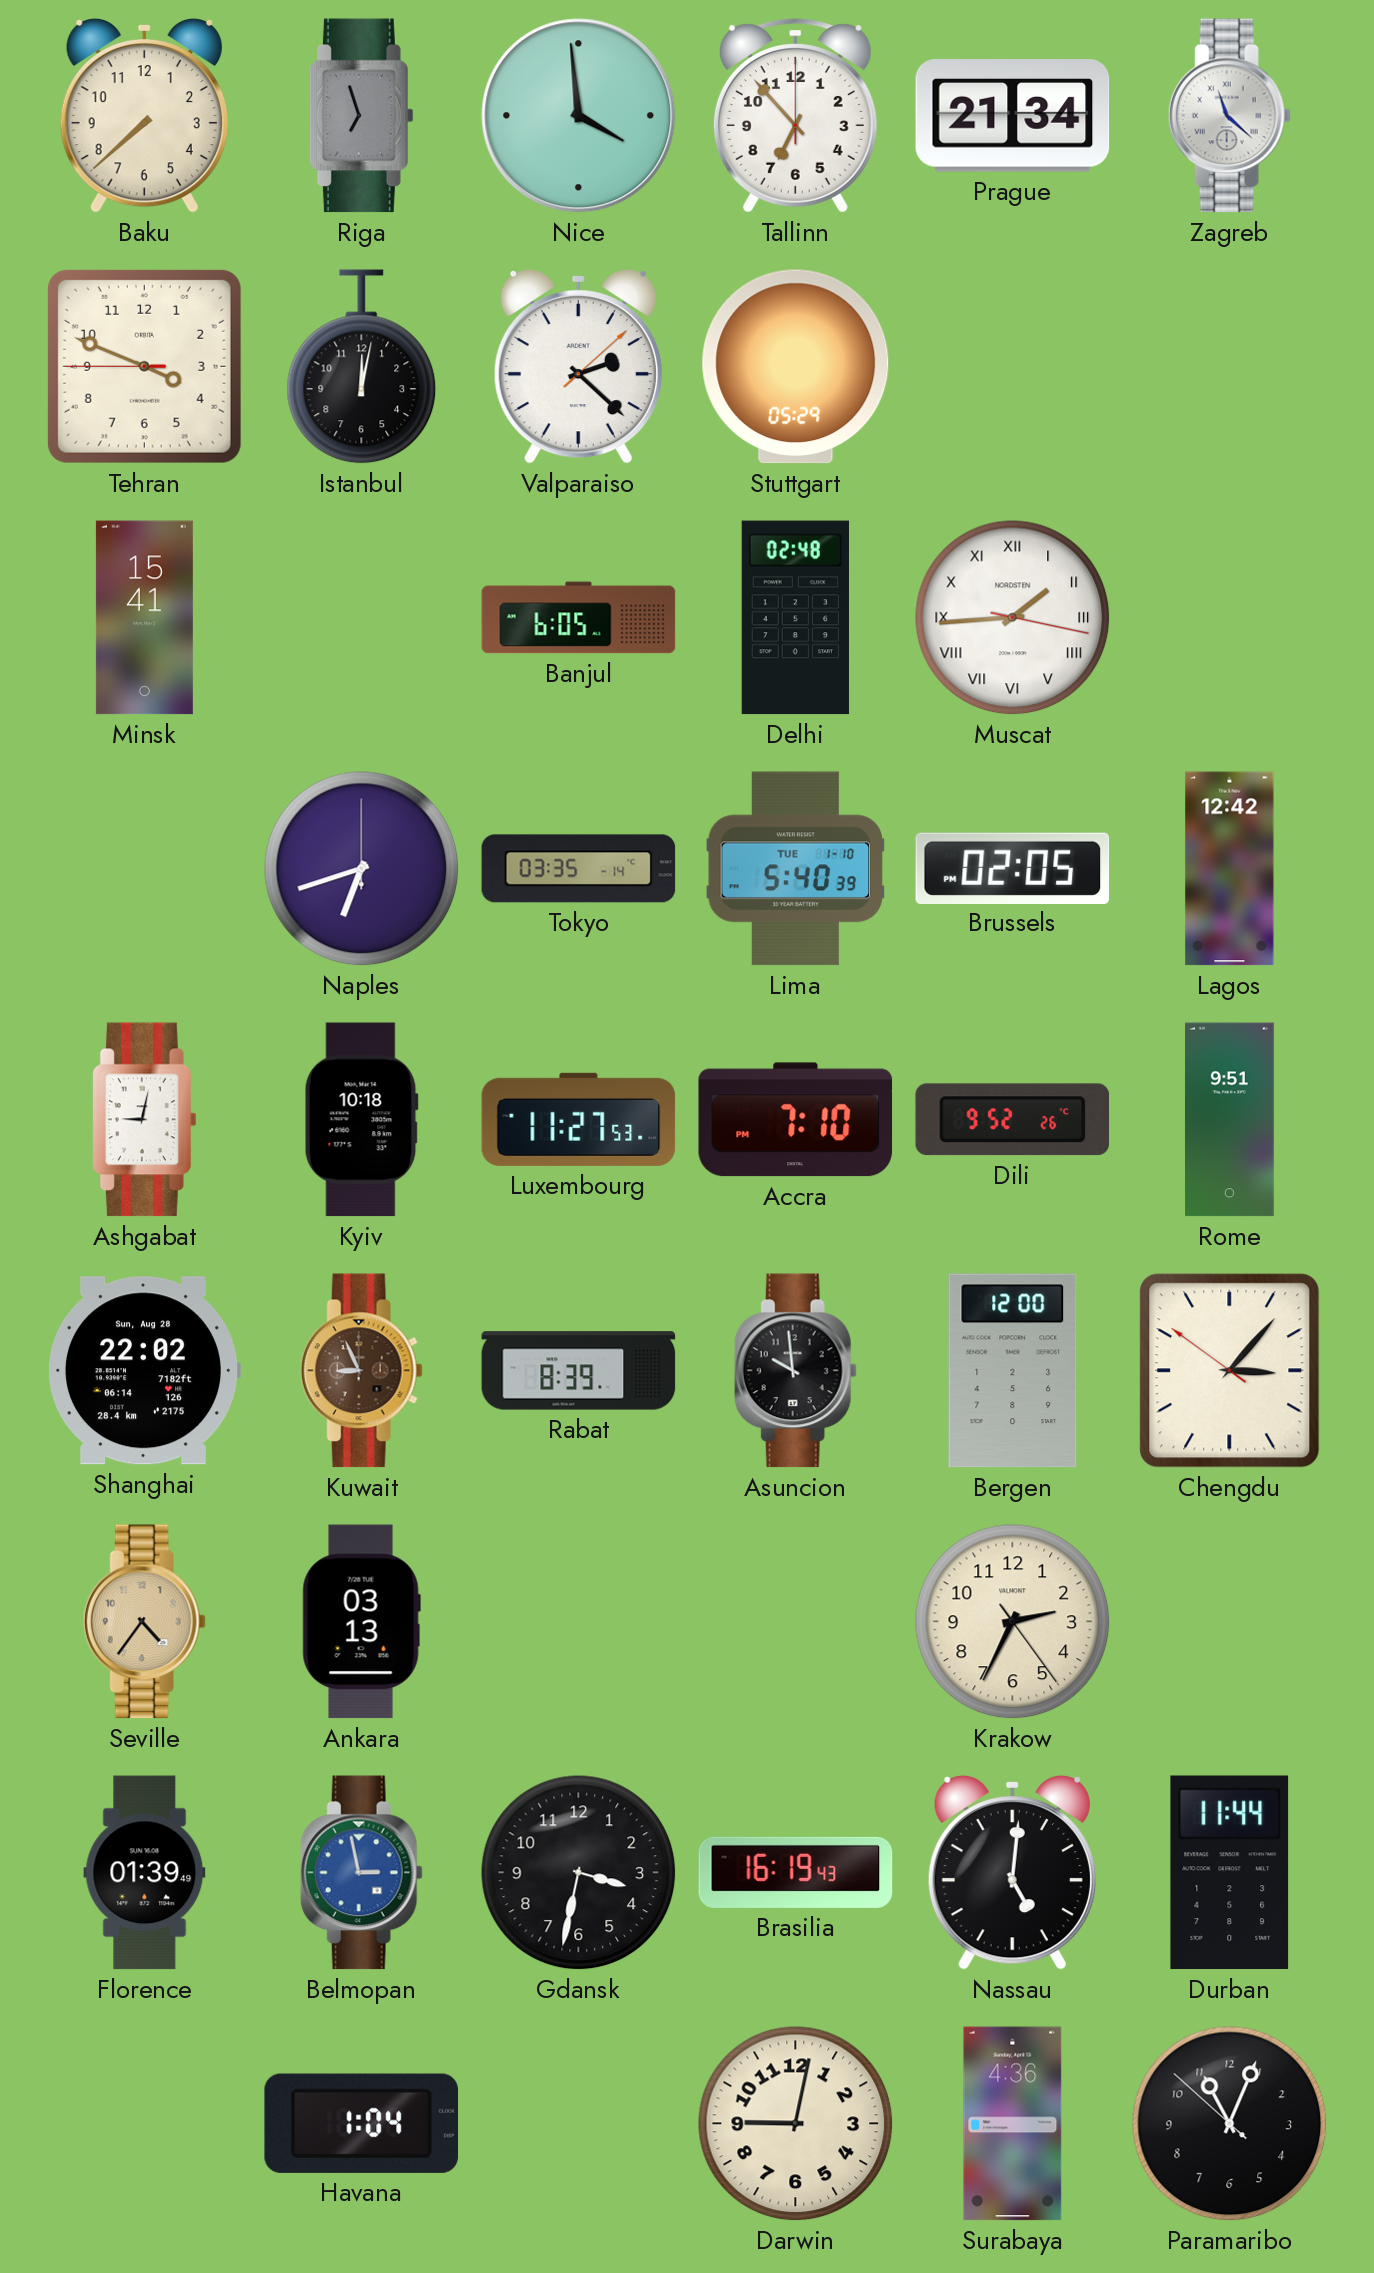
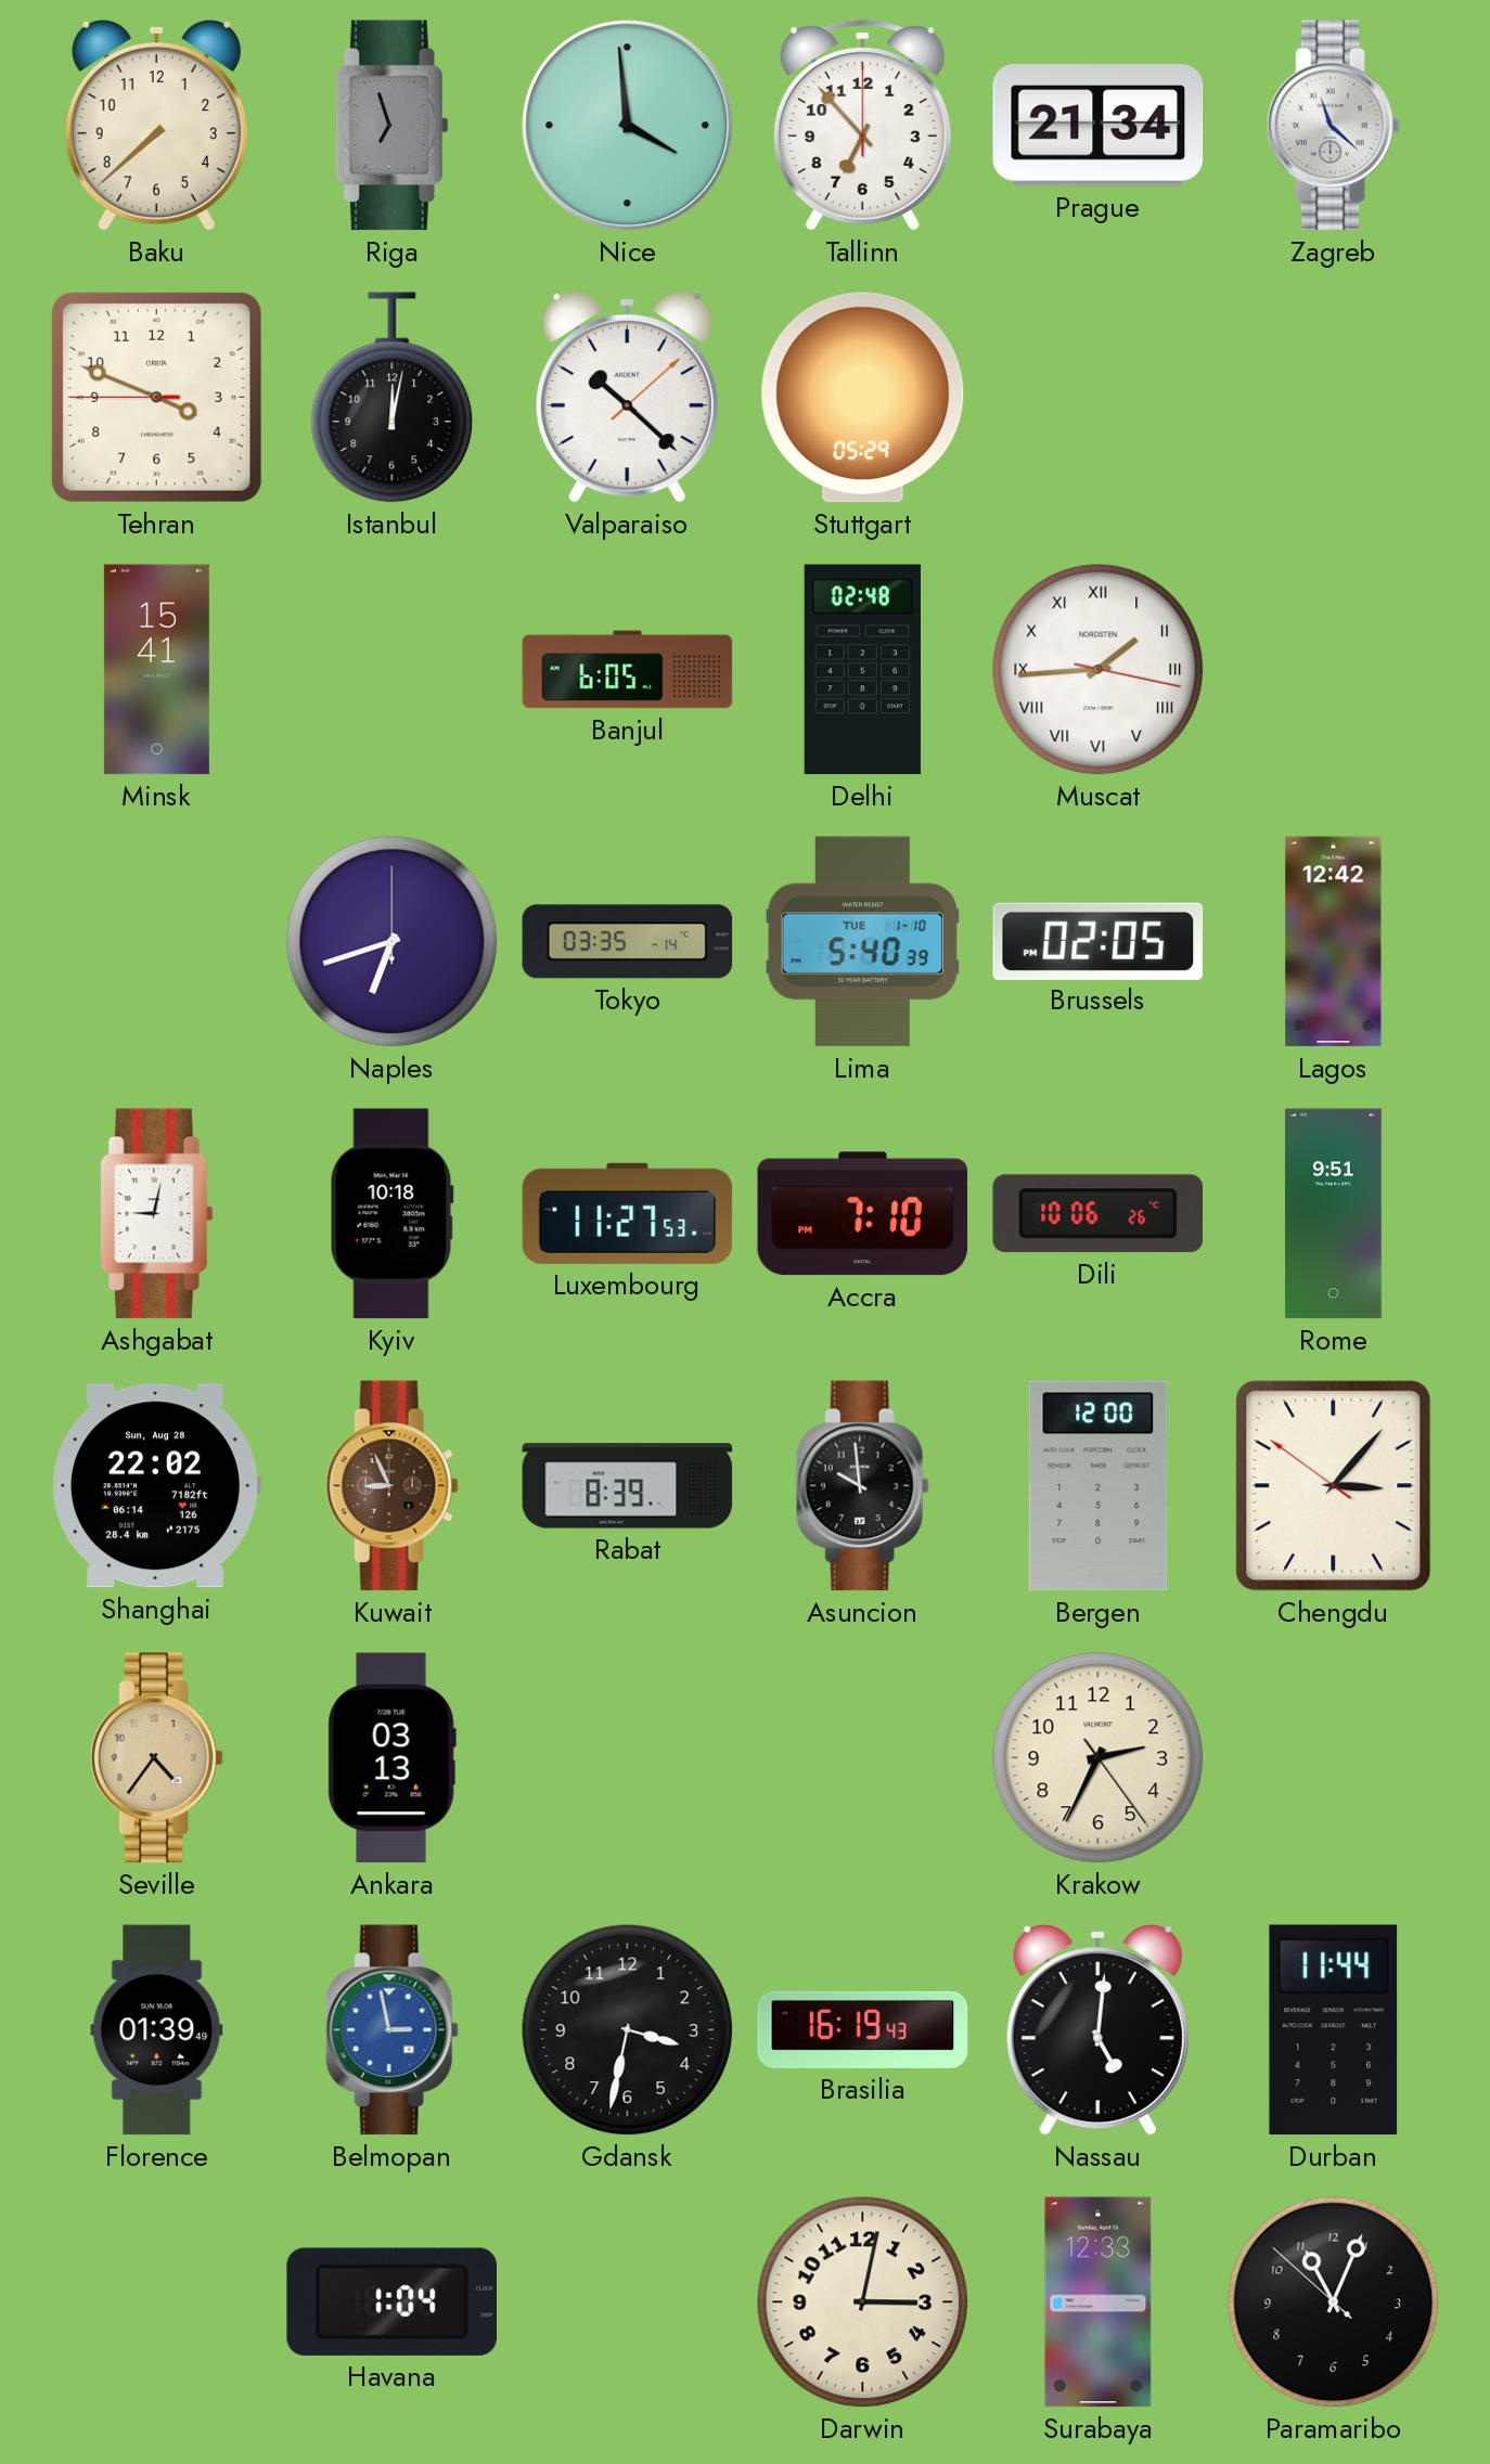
Valparaiso: 2:22 -> 10:22
Dili: 9:52 -> 10:06
Darwin: 9:02 -> 3:02
Surabaya: 4:36 -> 12:33
